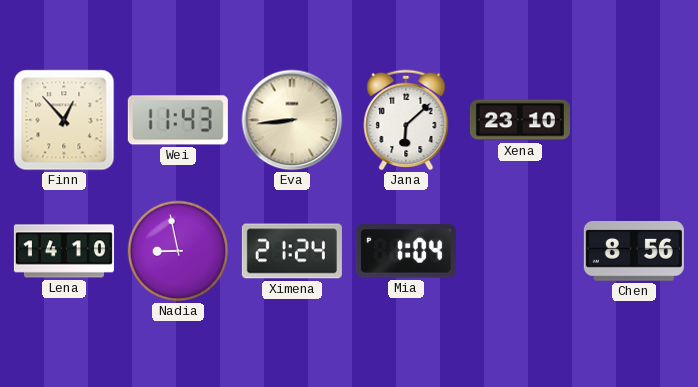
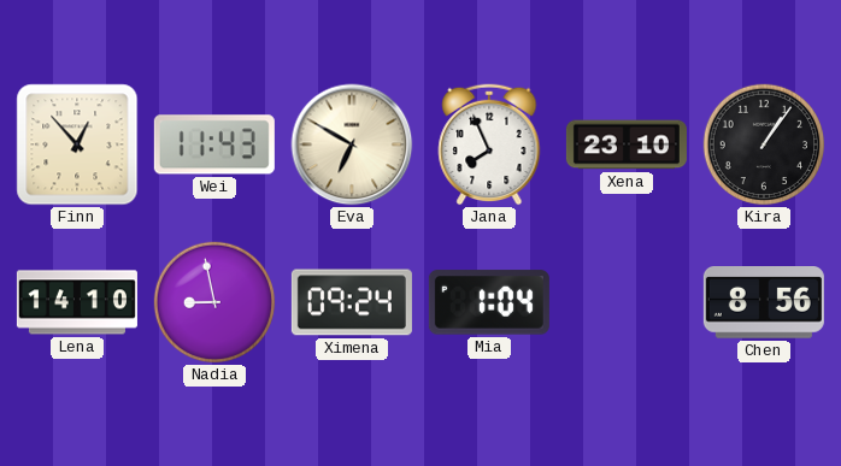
Eva: 8:44 -> 6:50
Jana: 6:08 -> 7:56
Kira: none -> 1:06
Ximena: 21:24 -> 09:24
